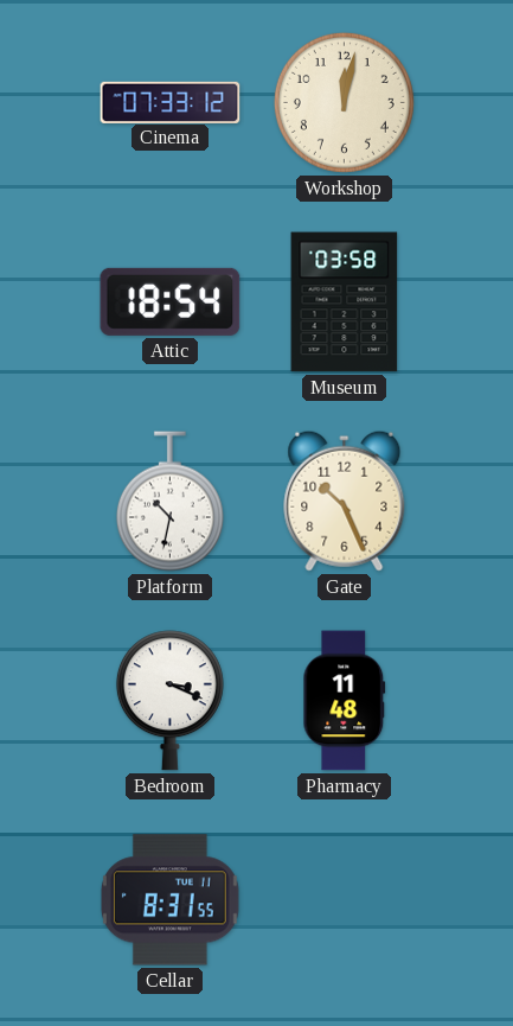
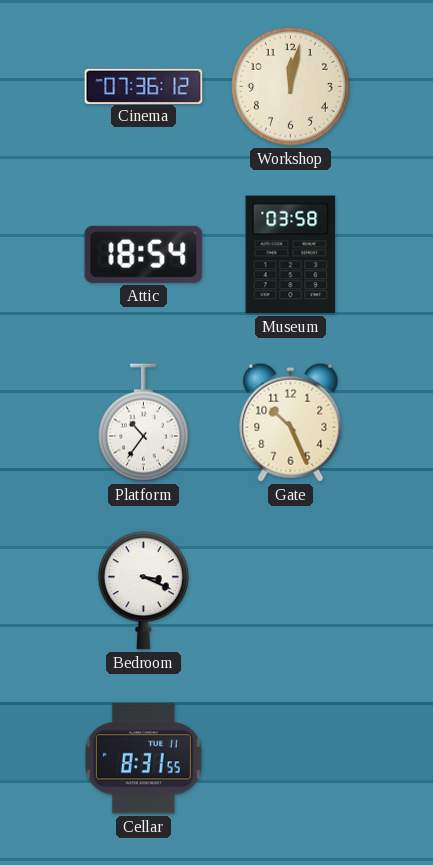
Cinema: 07:33 -> 07:36
Platform: 10:32 -> 10:36
Pharmacy: 11:48 -> none
